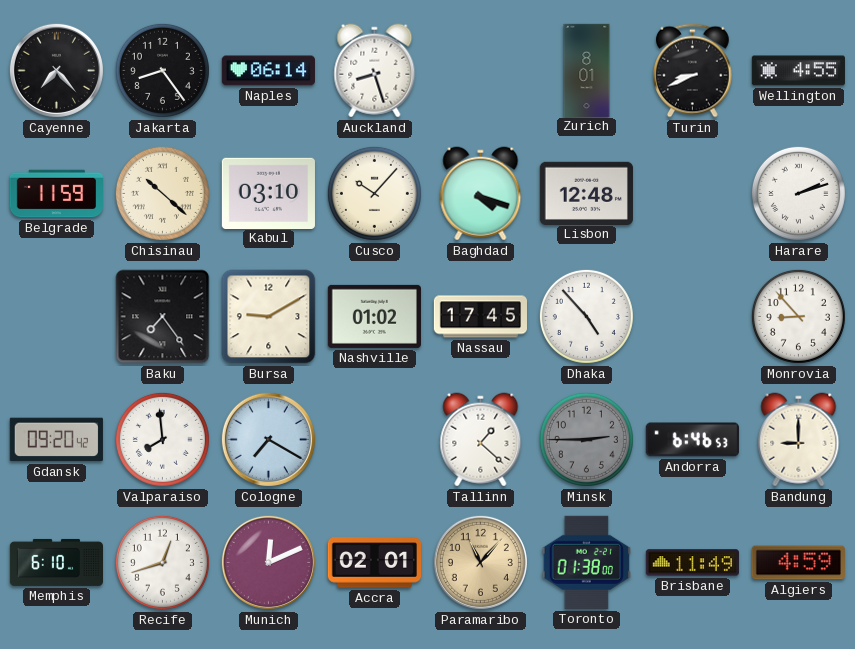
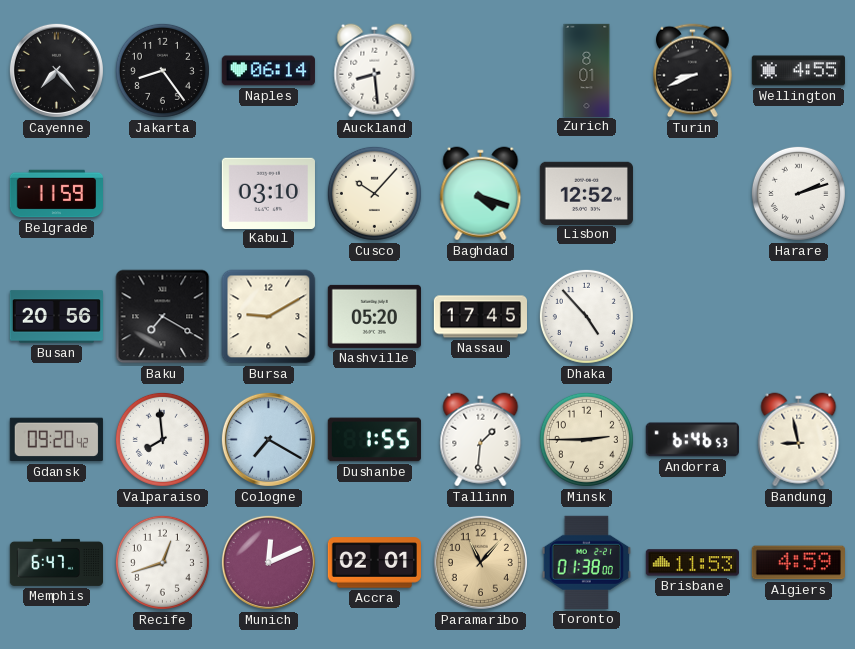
Auckland: 8:27 -> 8:29
Chisinau: 10:22 -> none
Lisbon: 12:48 -> 12:52
Busan: none -> 20:56
Baku: 7:24 -> 7:20
Nashville: 01:02 -> 05:20
Monrovia: 8:53 -> none
Dushanbe: none -> 1:55
Tallinn: 1:22 -> 1:31
Minsk dial: grey -> cream
Bandung: 9:00 -> 8:58
Memphis: 6:10 -> 6:47
Brisbane: 11:49 -> 11:53
